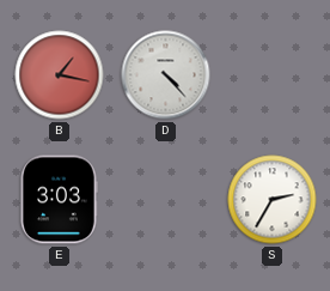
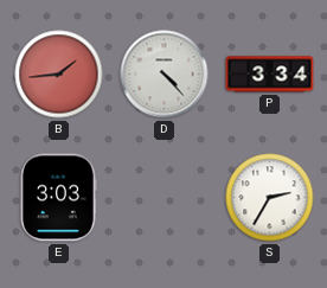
B: 1:17 -> 1:44
P: none -> 3:34
